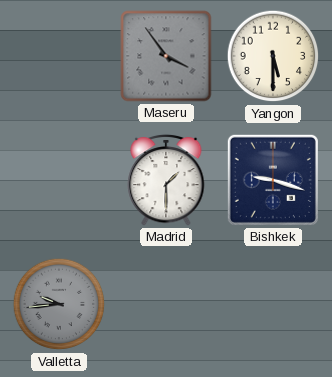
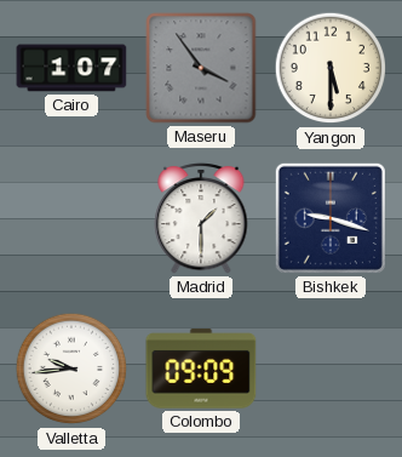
Cairo: none -> 1:07
Valletta dial: grey -> white
Colombo: none -> 09:09
